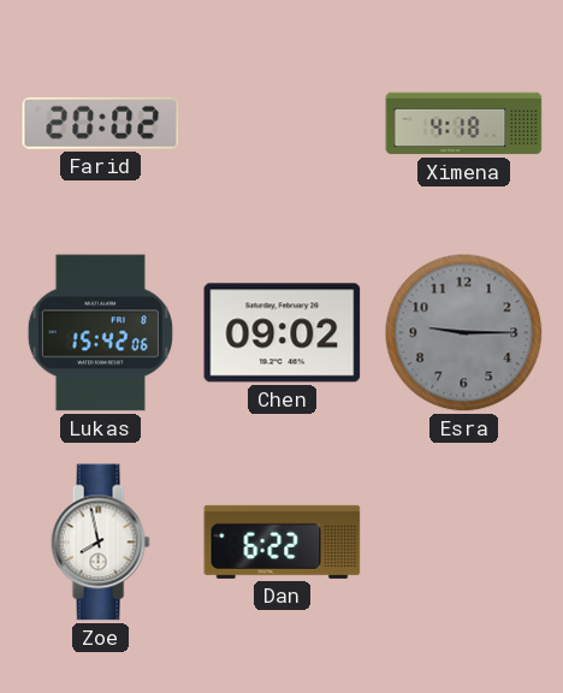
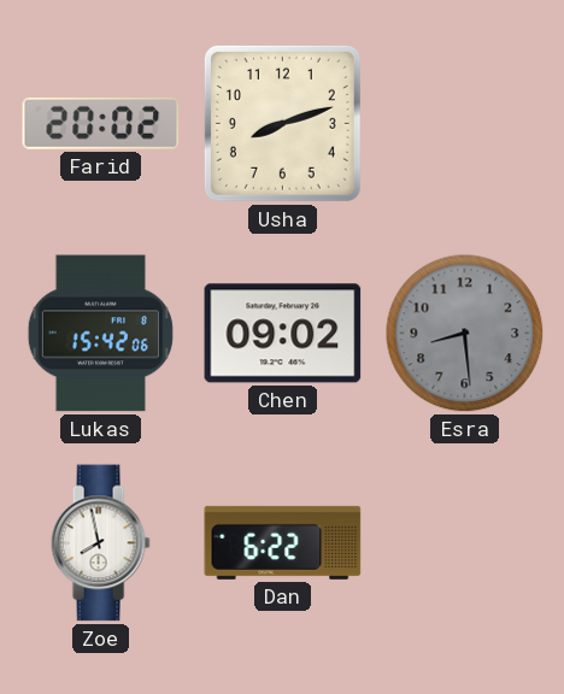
Usha: none -> 8:12
Ximena: 4:18 -> none
Esra: 9:15 -> 8:29
